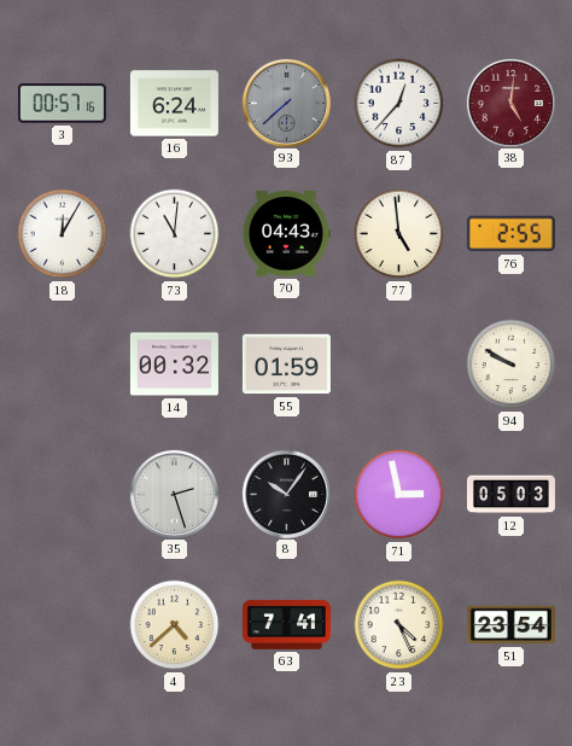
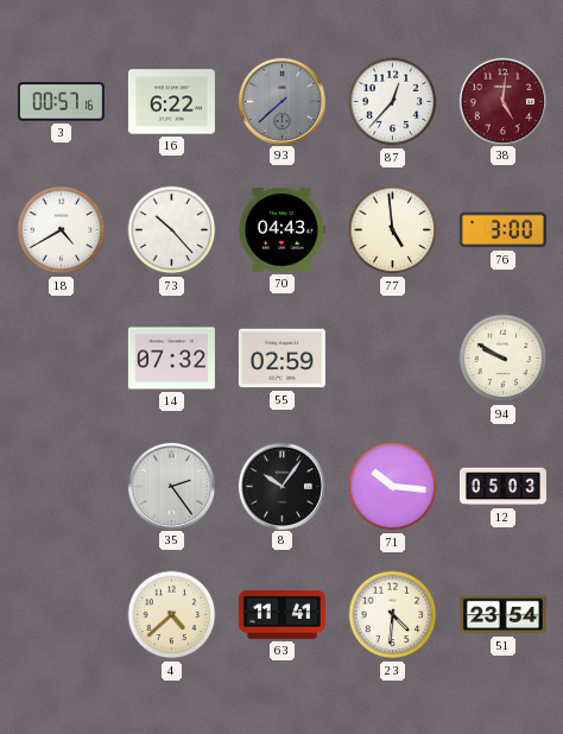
16: 6:24 -> 6:22
18: 12:05 -> 4:40
73: 11:01 -> 10:23
76: 2:55 -> 3:00
14: 00:32 -> 07:32
55: 01:59 -> 02:59
35: 2:27 -> 2:24
71: 2:58 -> 10:16
63: 7:41 -> 11:41
23: 4:26 -> 4:31
